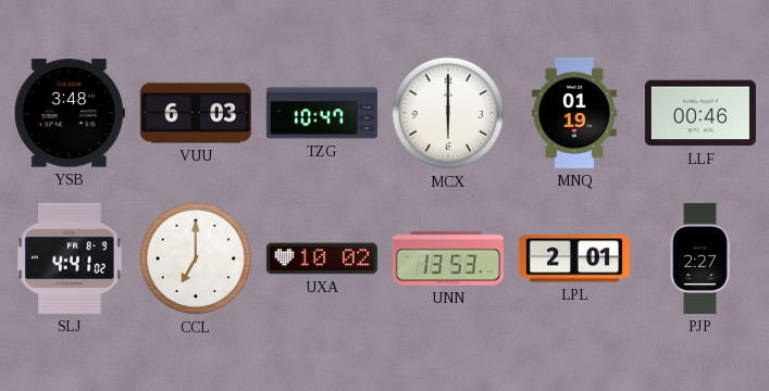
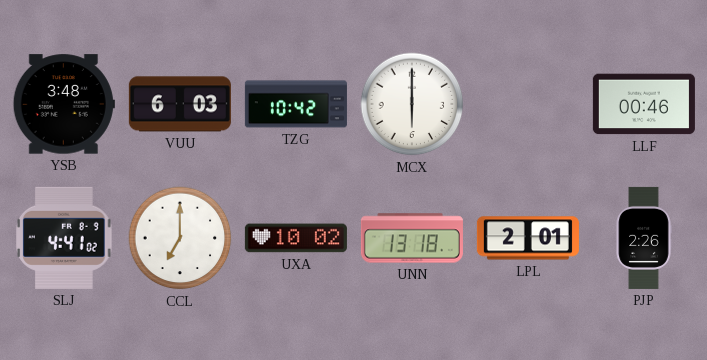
TZG: 10:47 -> 10:42
MNQ: 01:19 -> none
UNN: 13:53 -> 13:18
PJP: 2:27 -> 2:26
